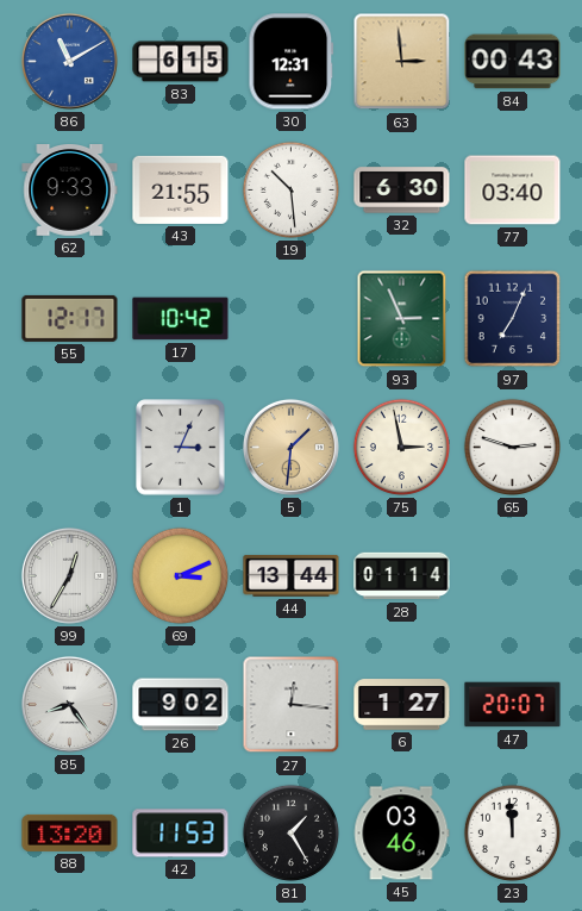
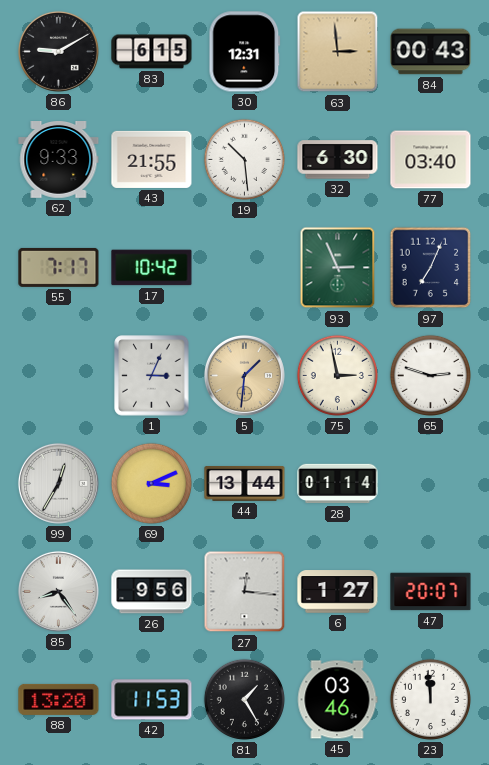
86: 11:10 -> 9:10
86 dial: blue -> black
55: 12:17 -> 7:17
26: 9:02 -> 9:56
